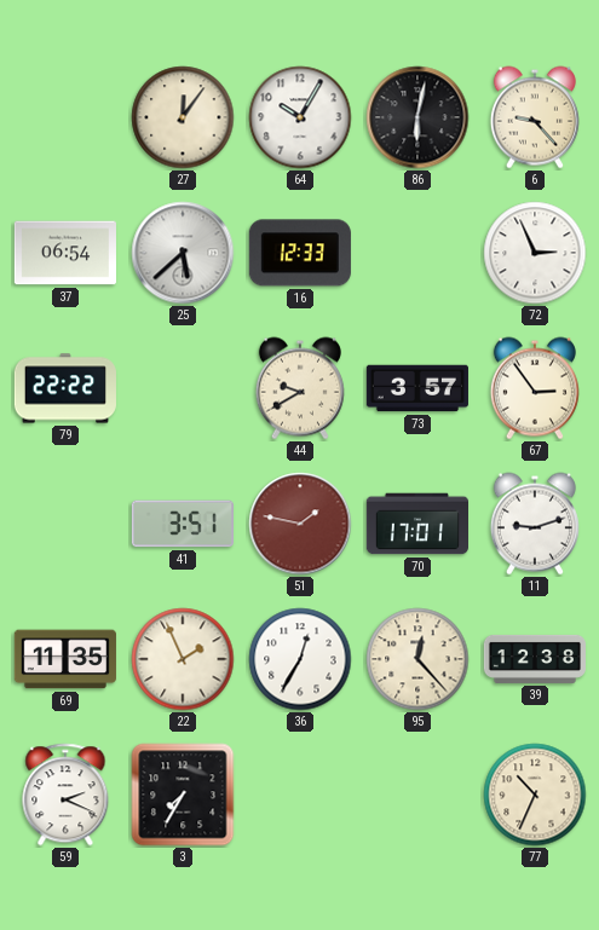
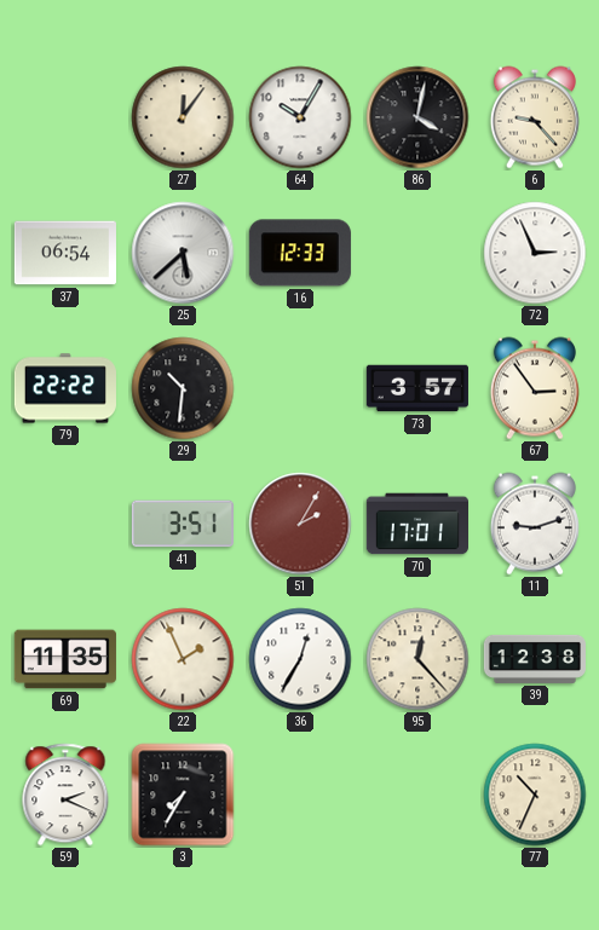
86: 6:02 -> 4:02
29: none -> 10:31
44: 9:40 -> none
51: 1:47 -> 2:05
